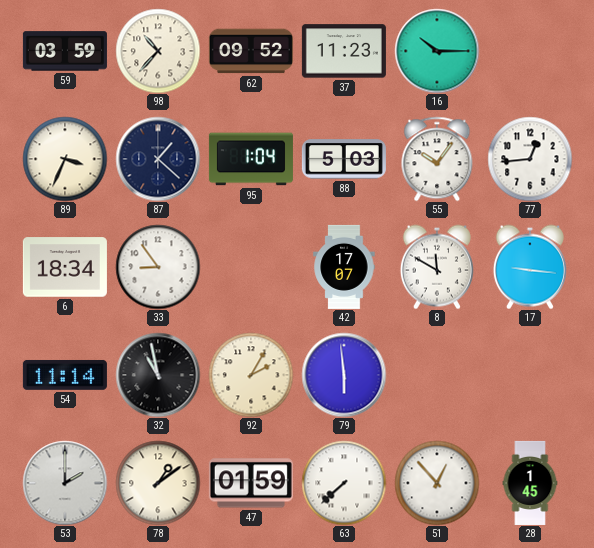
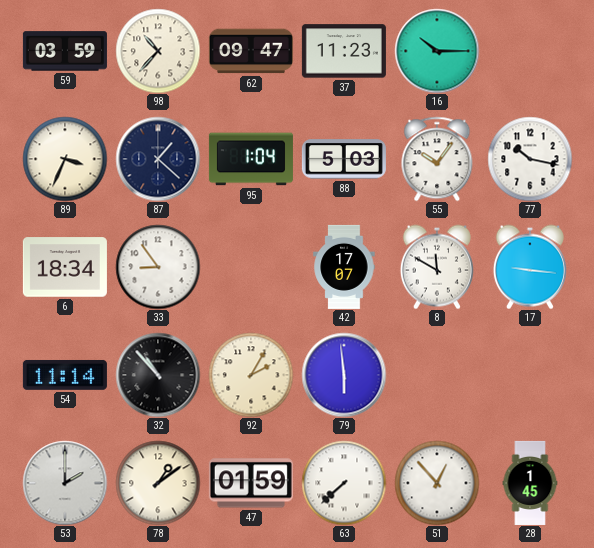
62: 09:52 -> 09:47
77: 12:44 -> 10:17
32: 10:58 -> 10:53
